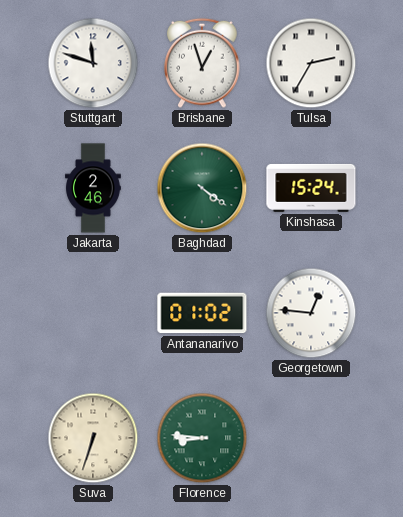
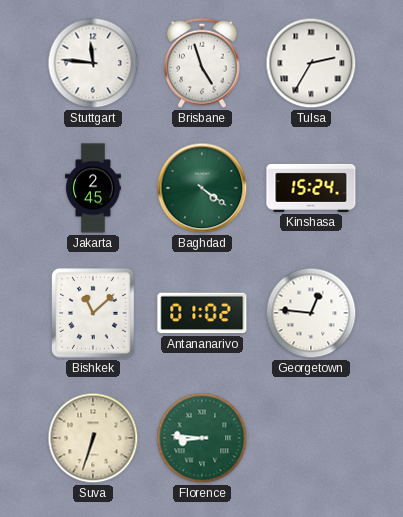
Stuttgart: 11:48 -> 11:46
Brisbane: 12:57 -> 4:57
Jakarta: 2:46 -> 2:45
Bishkek: none -> 11:08
